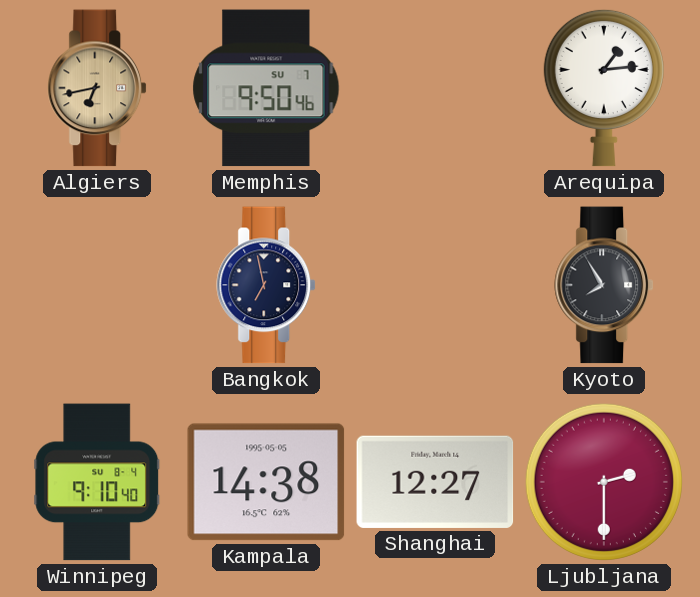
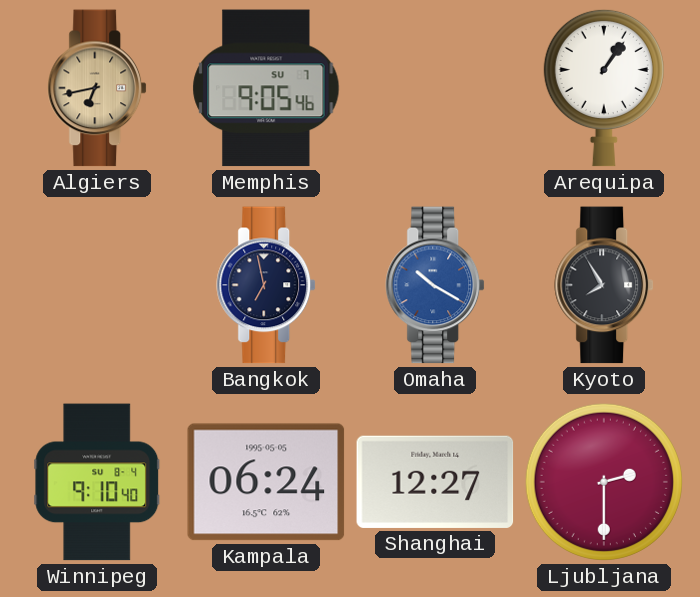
Memphis: 9:50 -> 9:05
Arequipa: 1:14 -> 1:06
Omaha: none -> 10:20
Kampala: 14:38 -> 06:24
